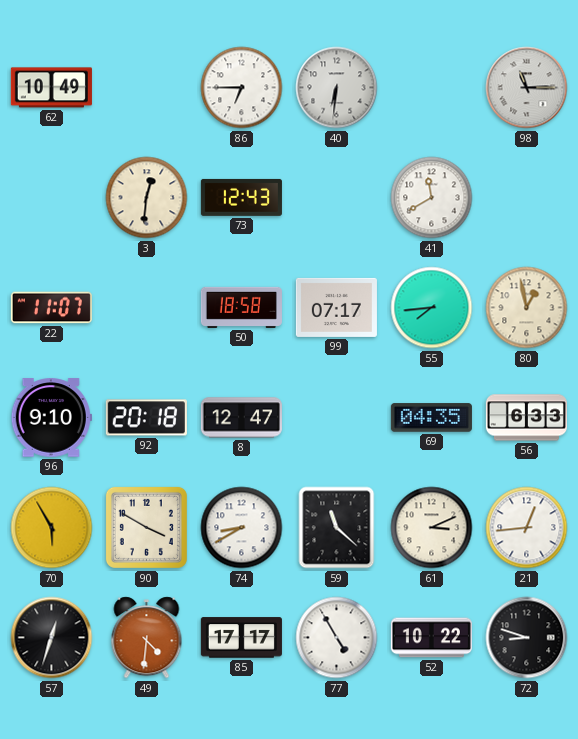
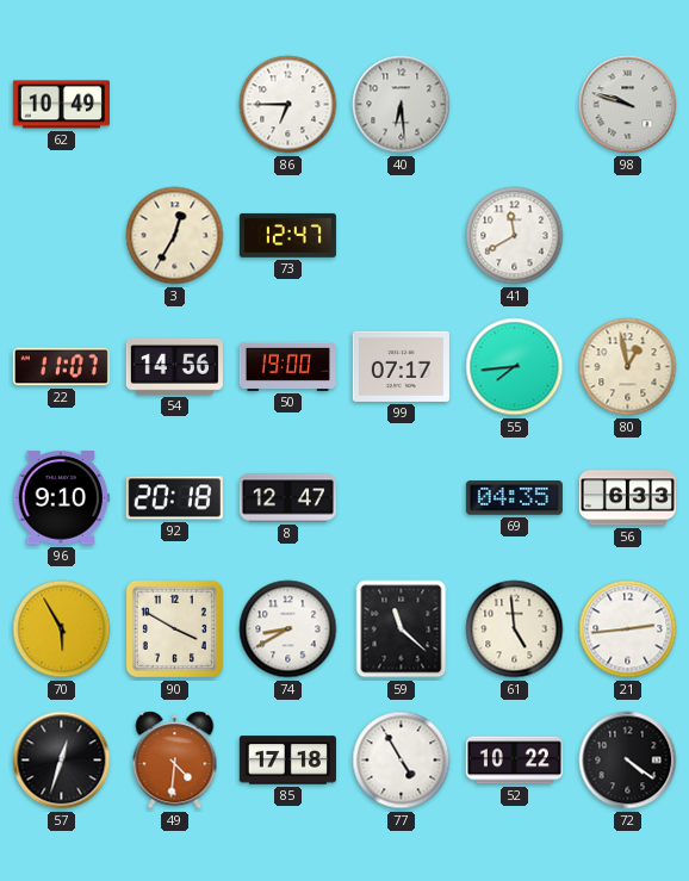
40: 6:31 -> 6:29
98: 11:15 -> 9:48
3: 12:31 -> 12:35
73: 12:43 -> 12:47
54: none -> 14:56
50: 18:58 -> 19:00
61: 3:11 -> 4:59
21: 12:44 -> 2:44
85: 17:17 -> 17:18
72: 8:48 -> 4:21
